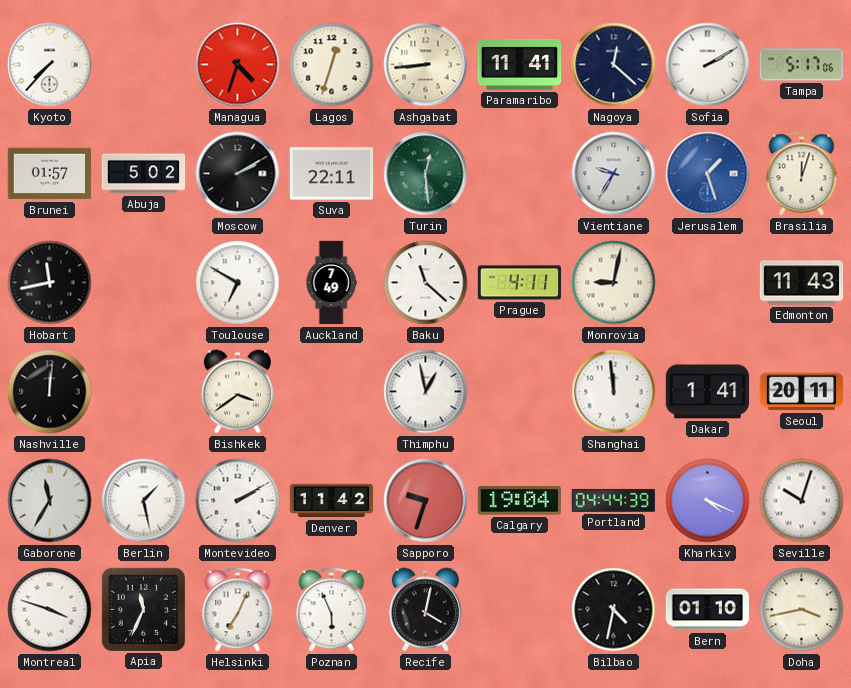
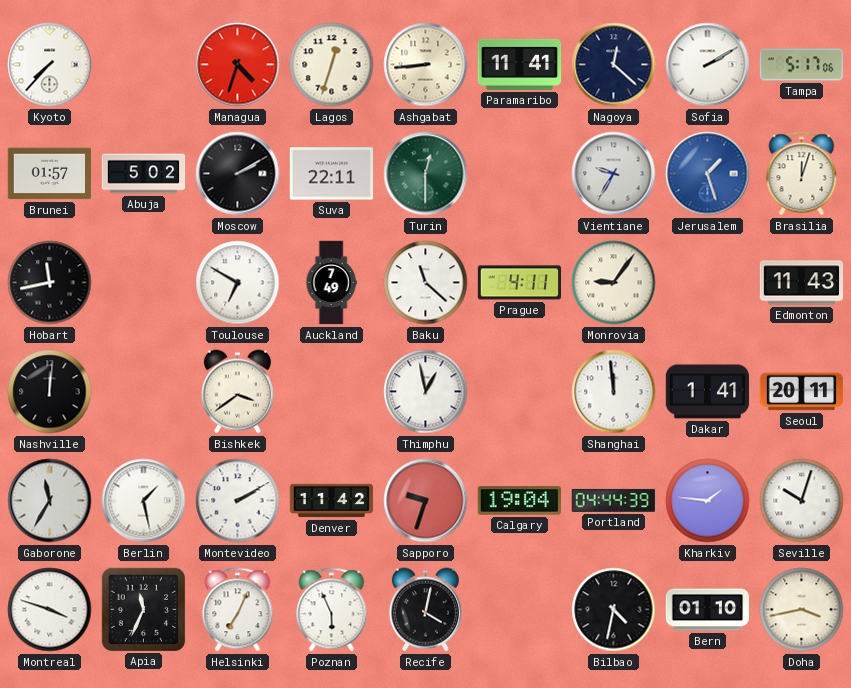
Turin: 12:29 -> 12:30
Monrovia: 9:02 -> 9:06
Kharkiv: 4:19 -> 1:46
